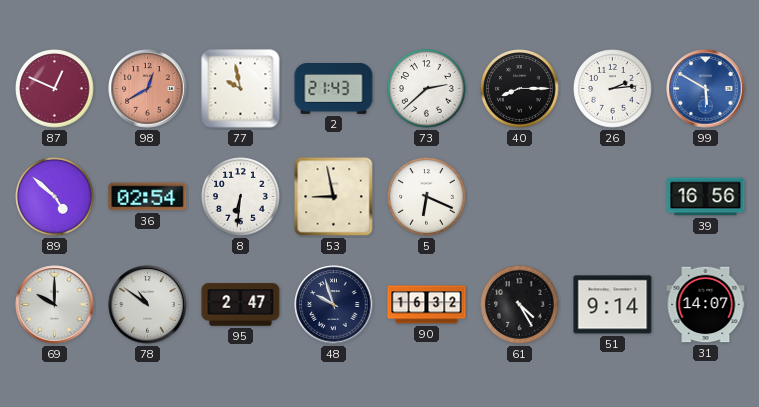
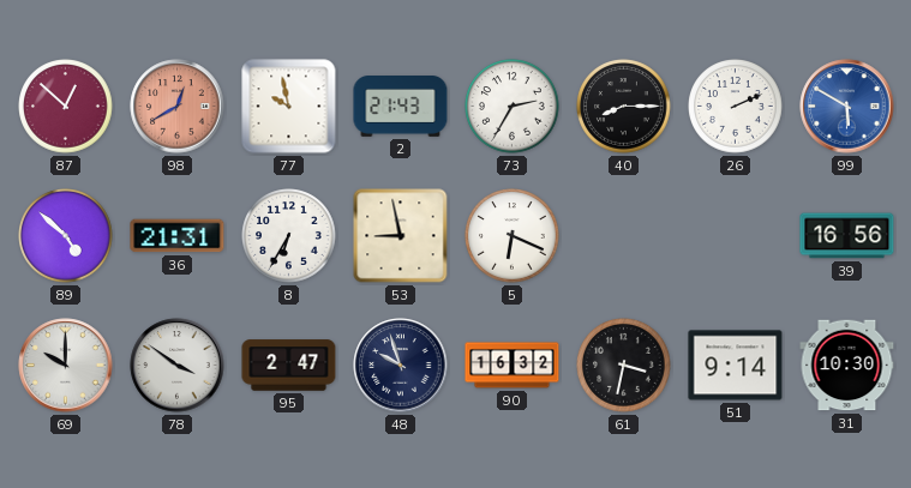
87: 12:49 -> 12:52
73: 2:38 -> 2:35
26: 2:14 -> 2:11
36: 02:54 -> 21:31
8: 6:31 -> 6:35
78: 10:51 -> 3:51
61: 4:25 -> 3:32
31: 14:07 -> 10:30
